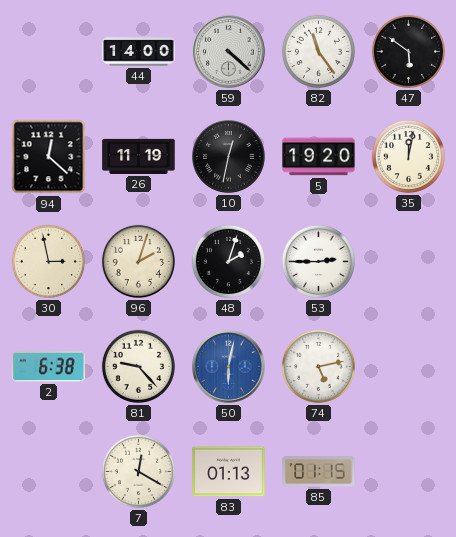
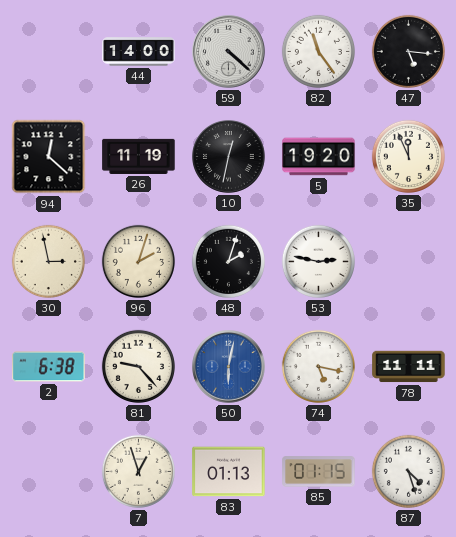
47: 5:51 -> 5:16
35: 12:02 -> 11:56
53: 2:45 -> 2:47
74: 5:13 -> 5:17
78: none -> 11:11
7: 12:20 -> 12:57
87: none -> 4:27
